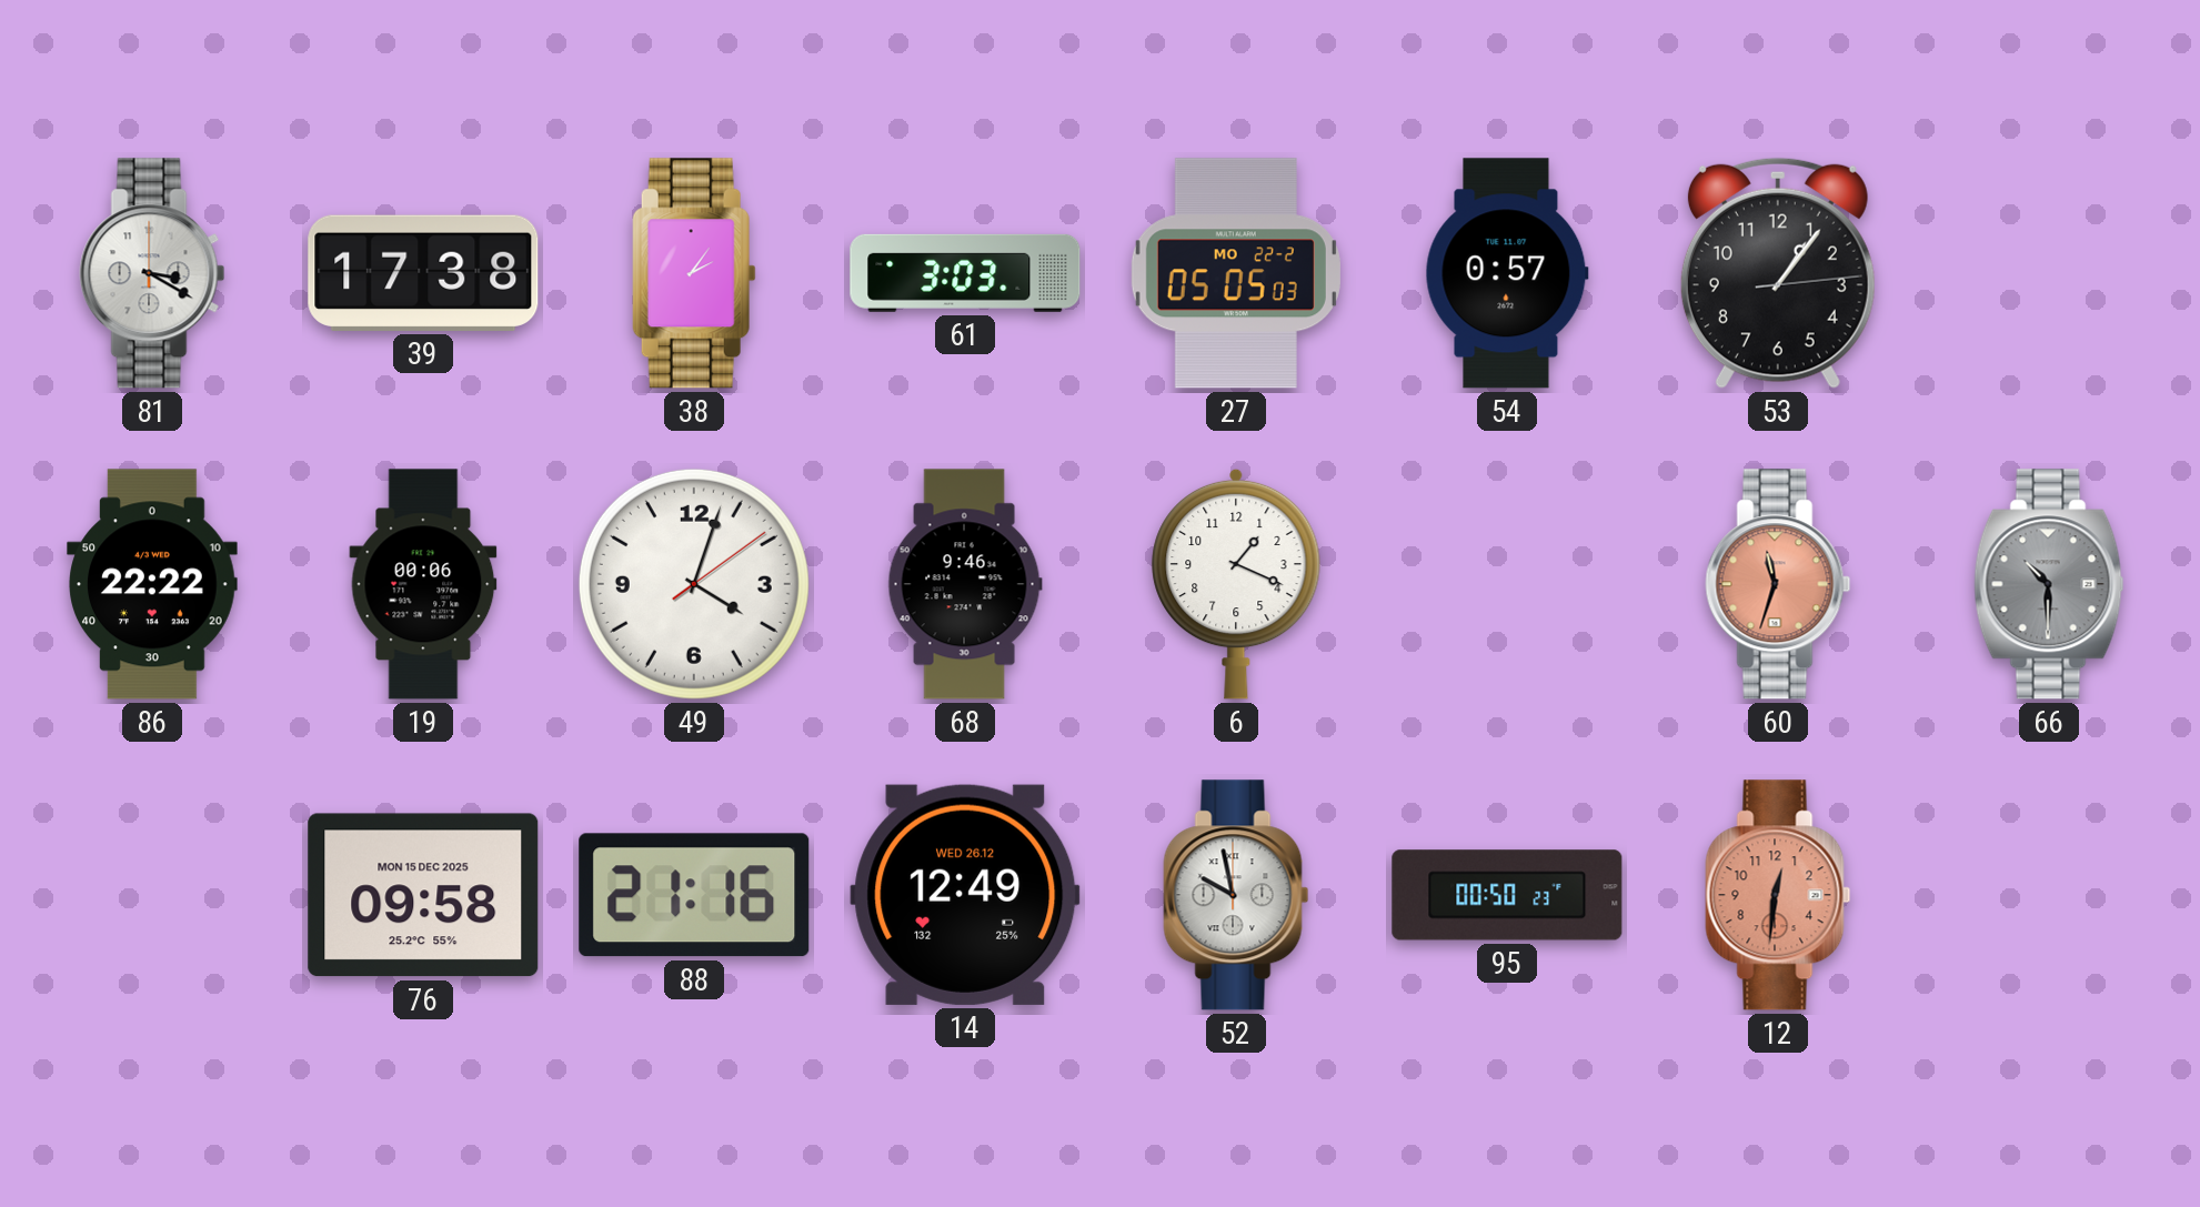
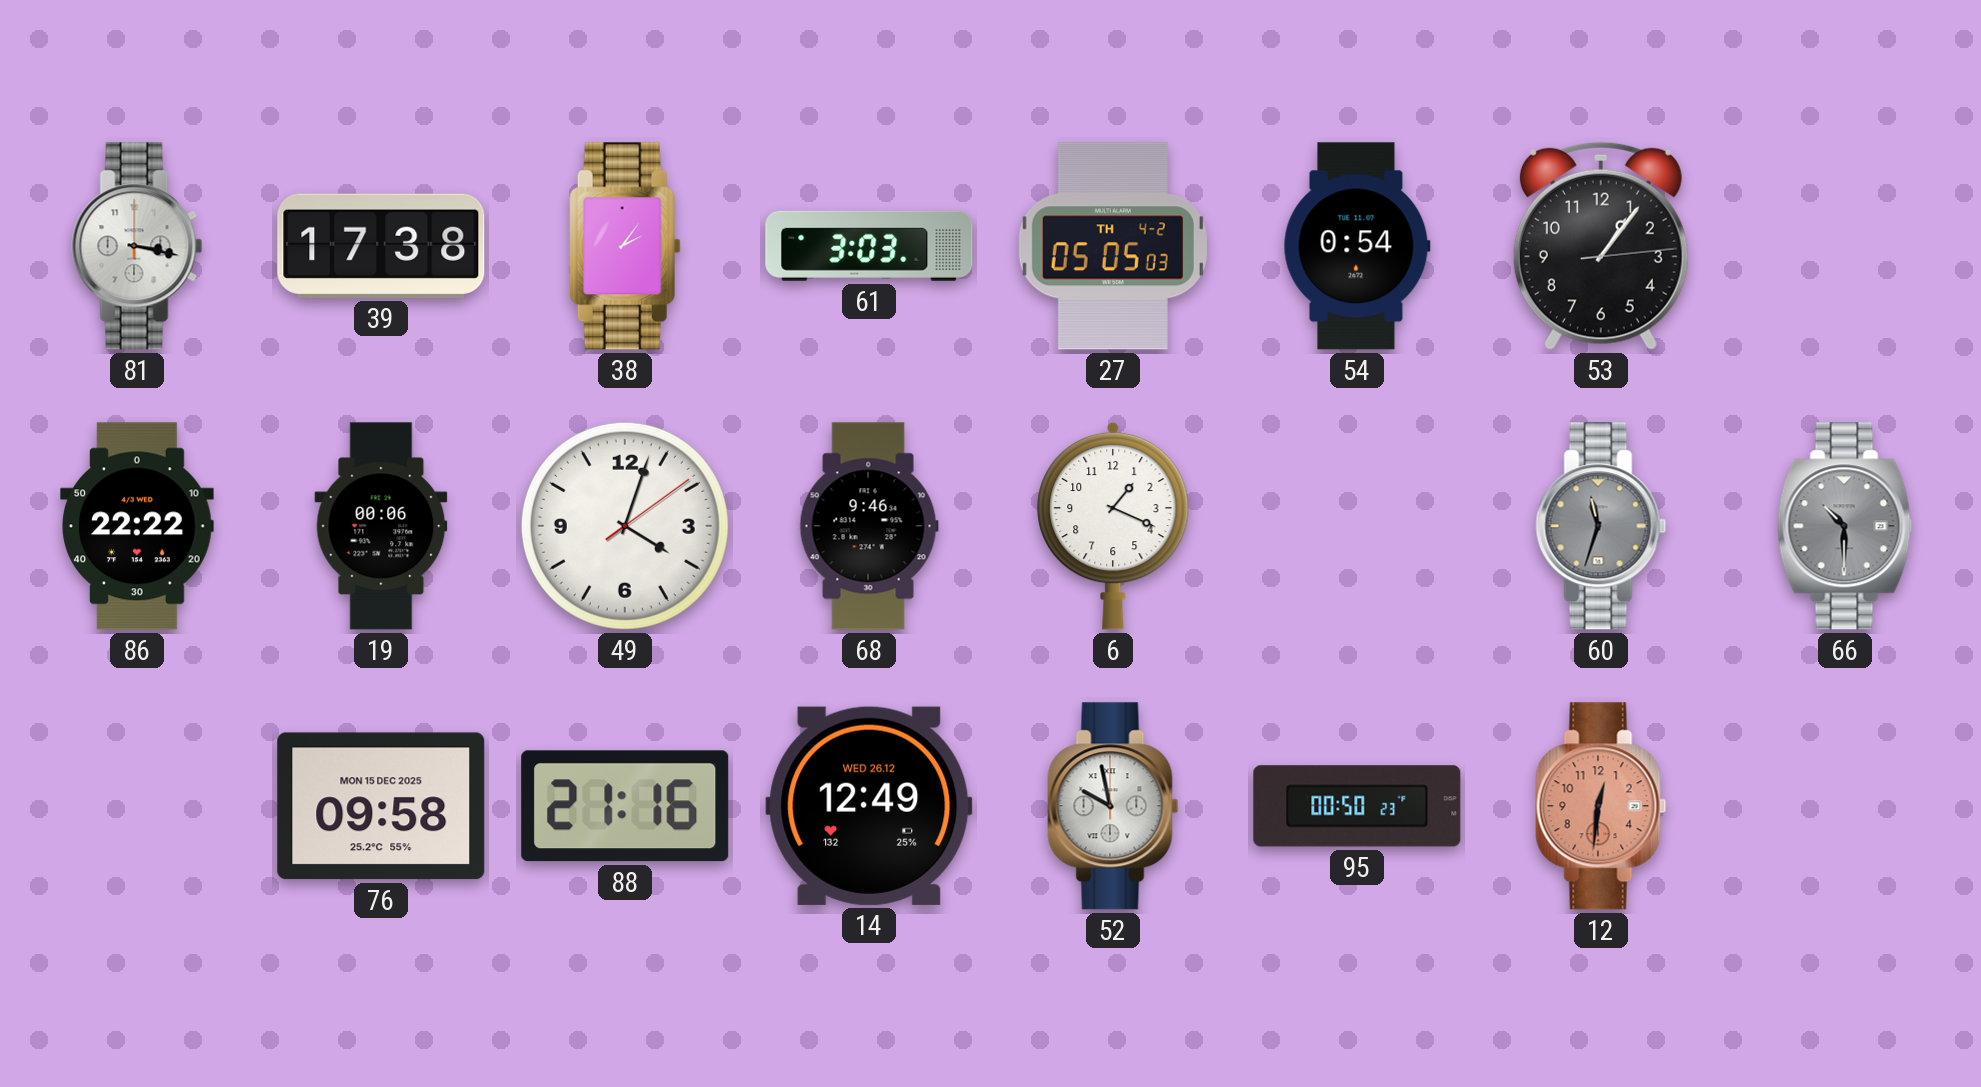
81: 3:20 -> 3:17
27 date: MO 22-2 -> TH 4-2
54: 0:57 -> 0:54
60 dial: salmon -> grey
